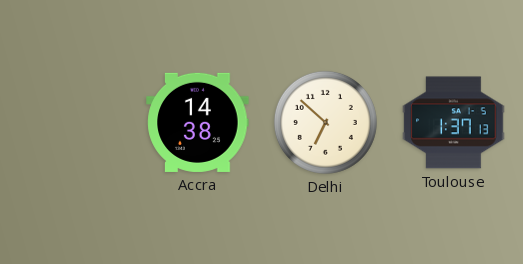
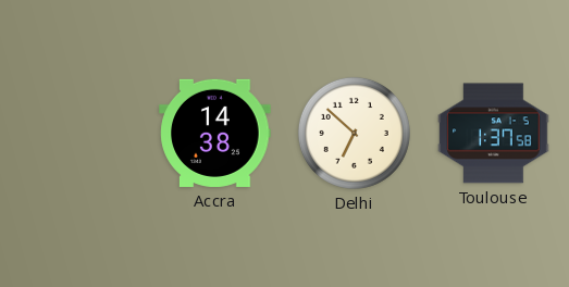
Toulouse: 1:37:13 -> 1:37:58
